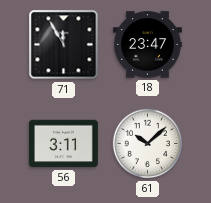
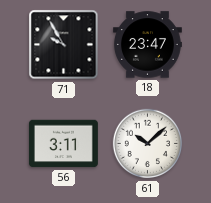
71: 11:55 -> 9:55
